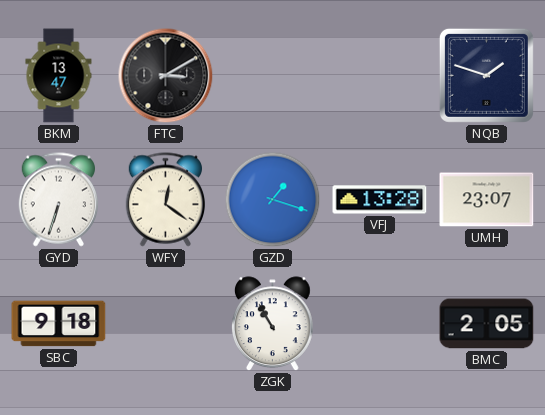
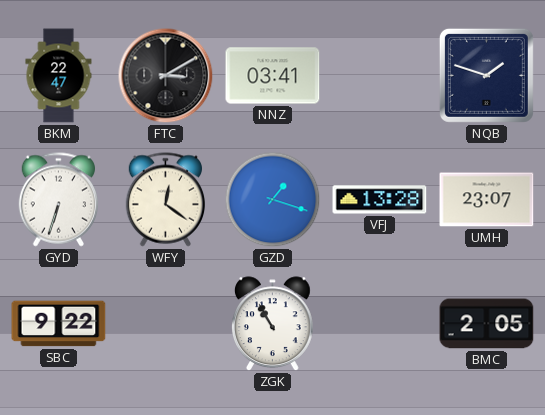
BKM: 13:47 -> 22:47
NNZ: none -> 03:41
SBC: 9:18 -> 9:22
